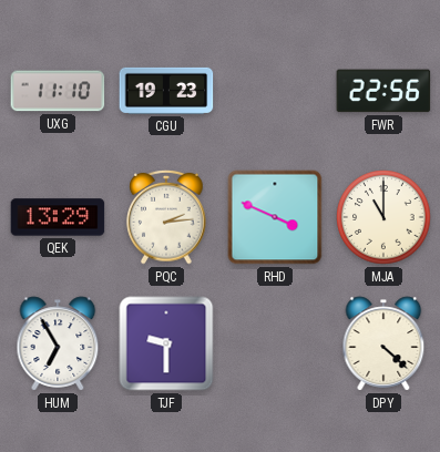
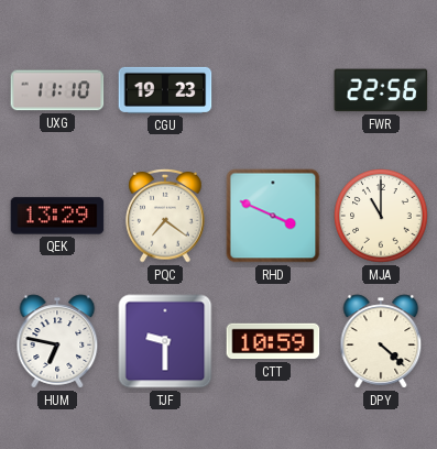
PQC: 2:14 -> 7:21
HUM: 6:55 -> 6:47
CTT: none -> 10:59
